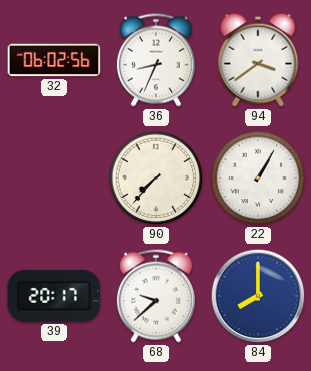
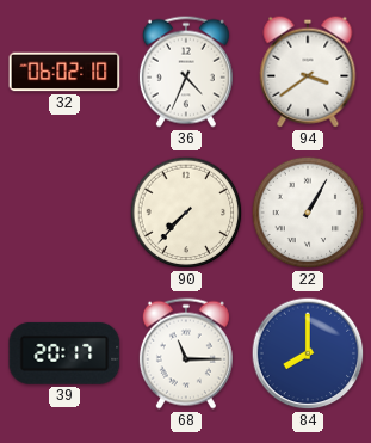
32: 06:02:56 -> 06:02:10
36: 8:34 -> 4:34
68: 9:38 -> 11:15
